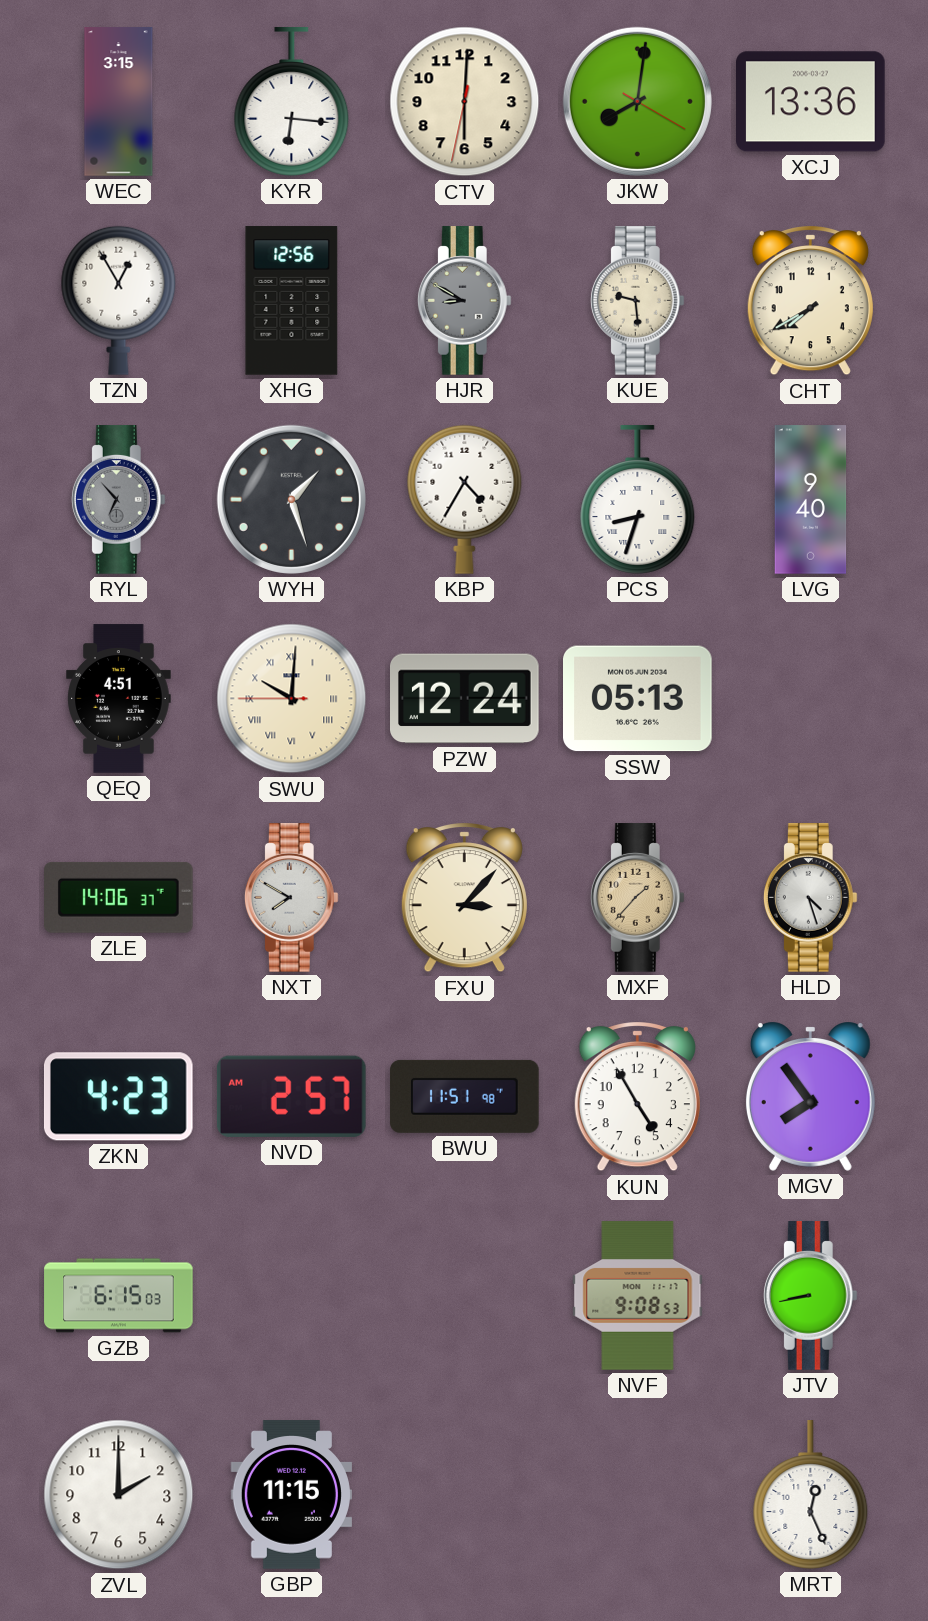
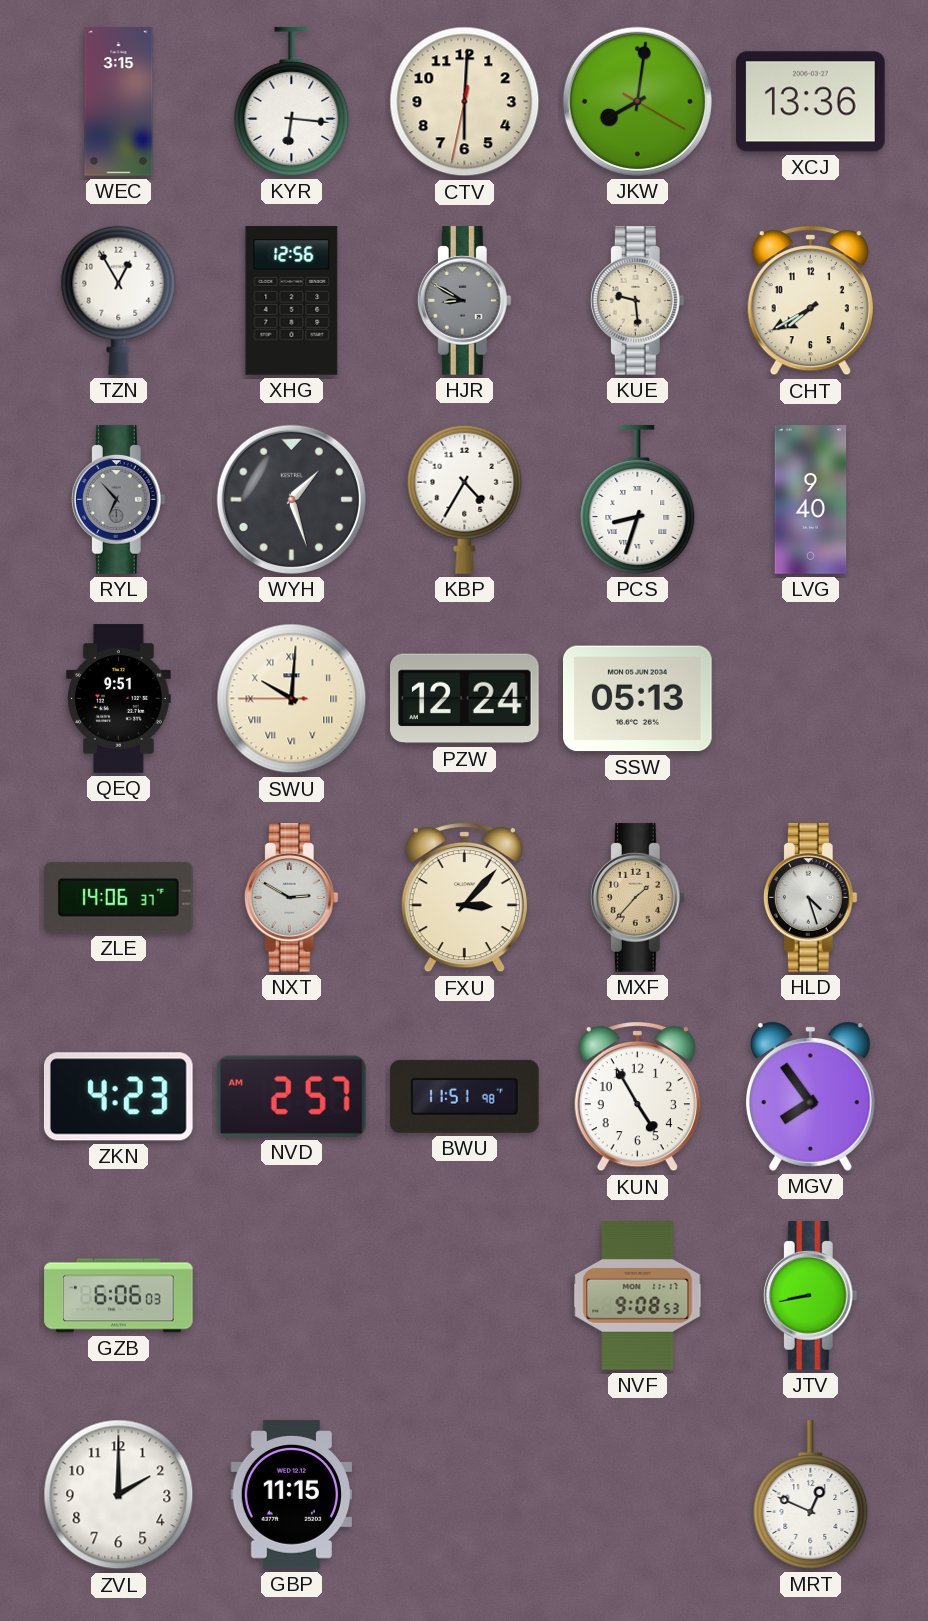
QEQ: 4:51 -> 9:51
NXT: 7:50 -> 2:50
GZB: 6:15 -> 6:06
MRT: 12:26 -> 12:49
